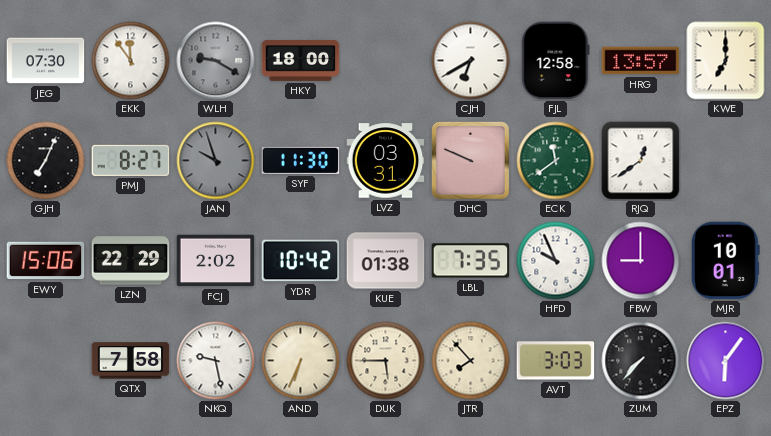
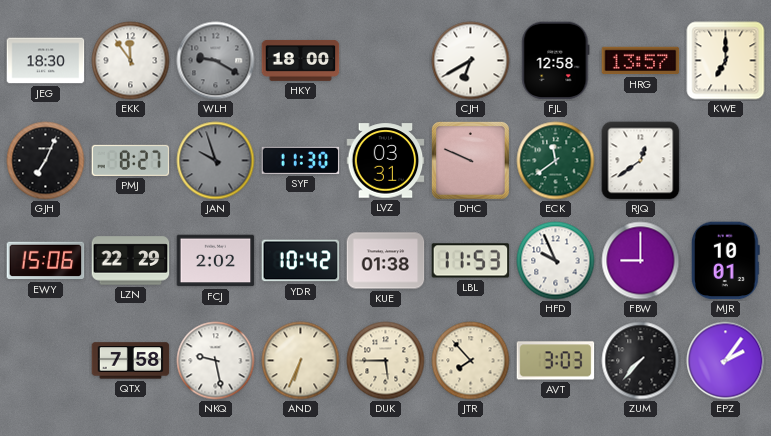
JEG: 07:30 -> 18:30
LBL: 7:35 -> 11:53
EPZ: 6:06 -> 2:06
